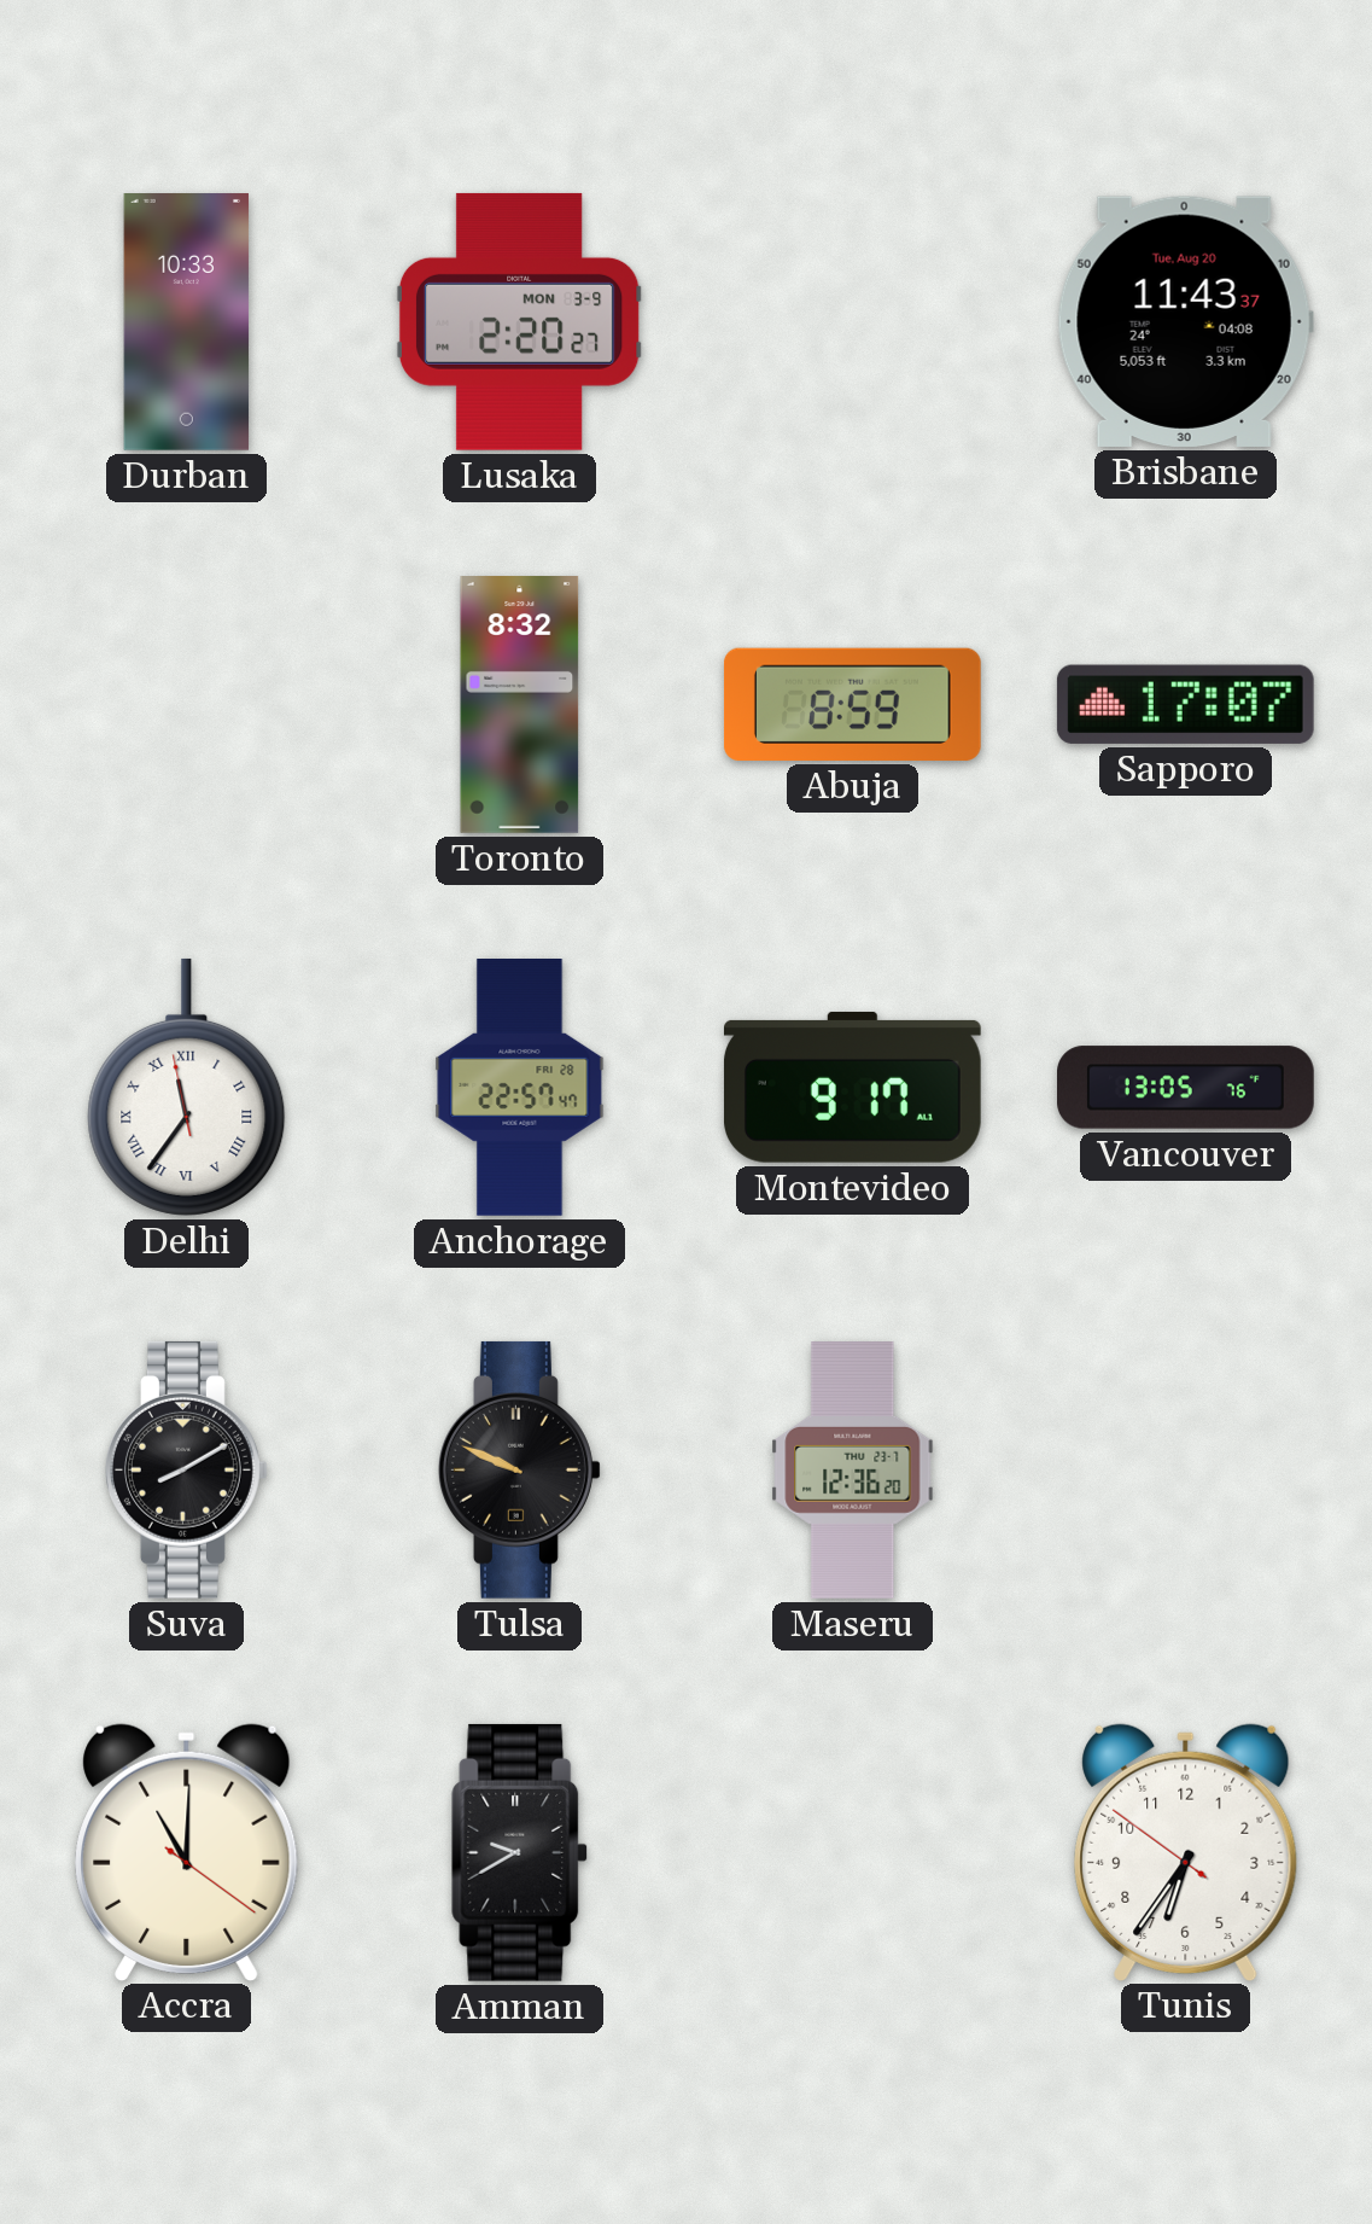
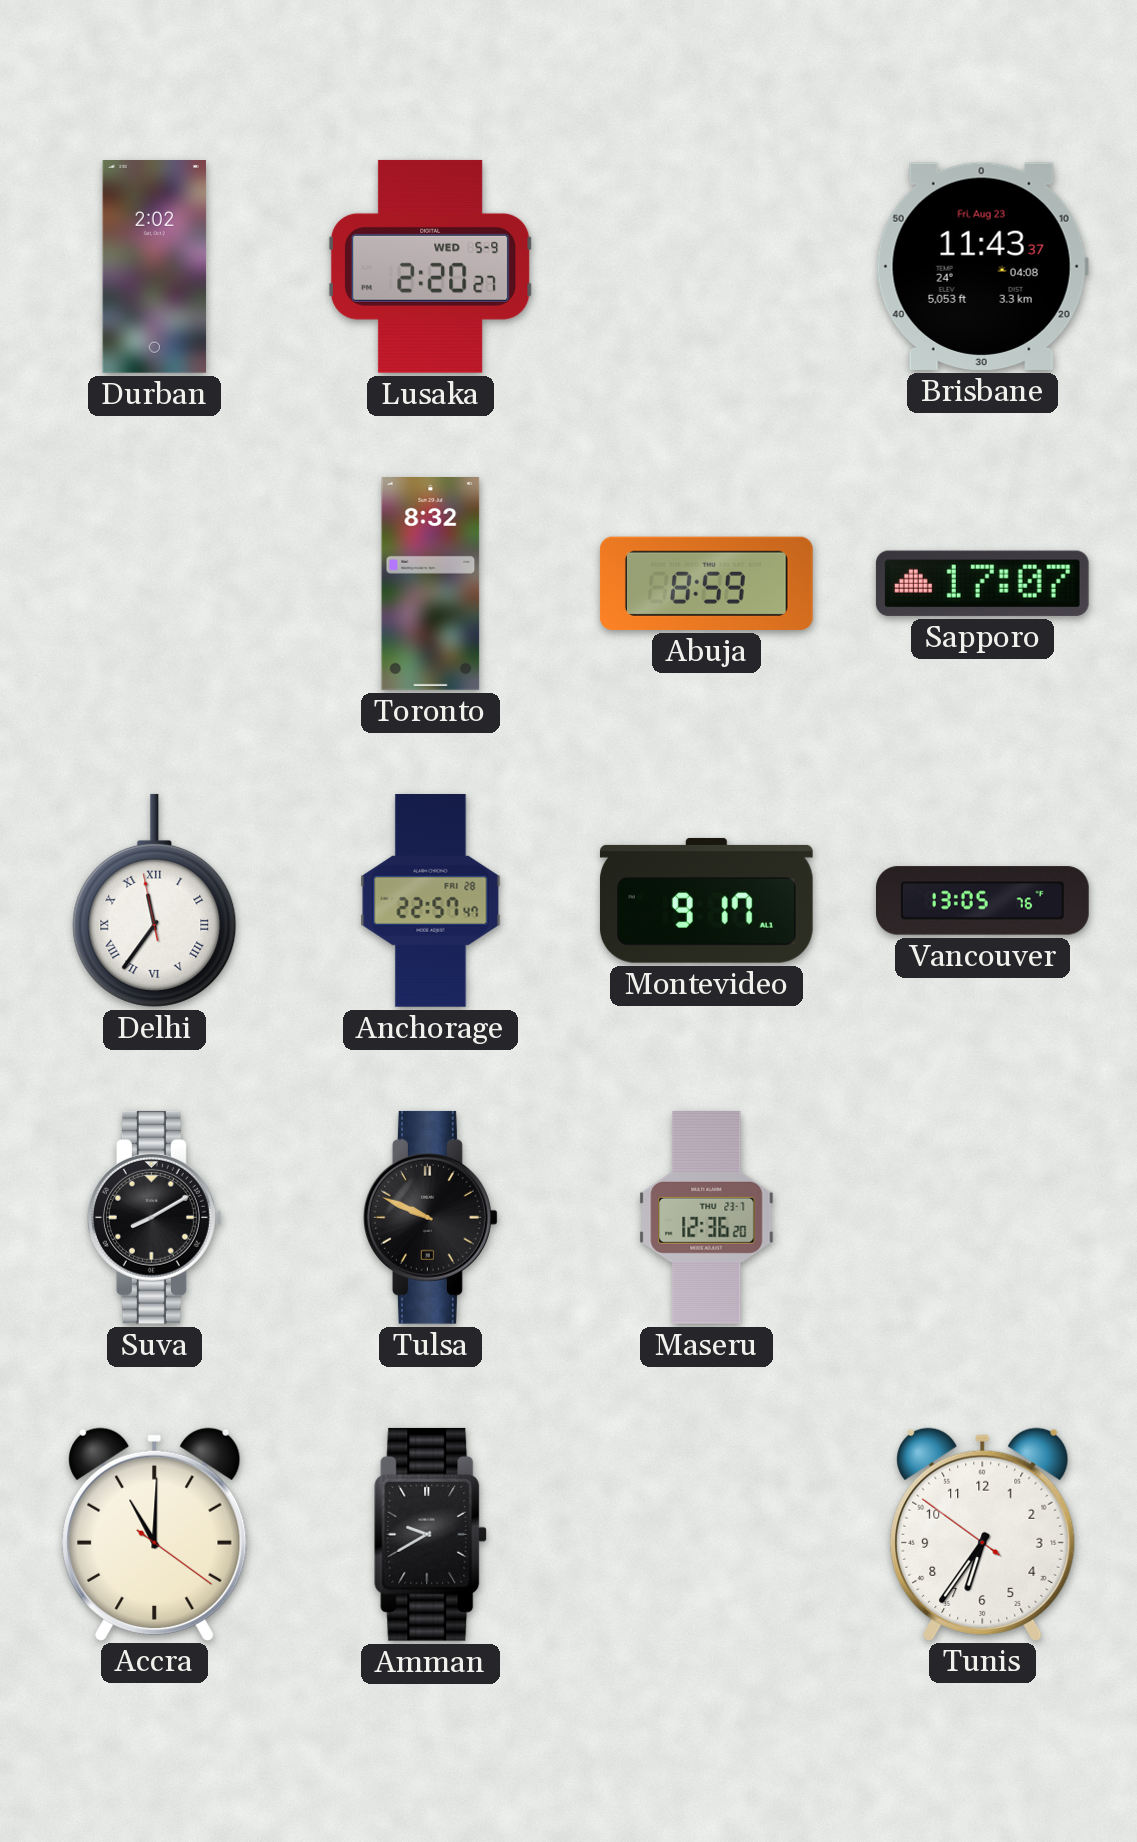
Durban: 10:33 -> 2:02
Lusaka date: MON 3-9 -> WED 5-9
Brisbane date: Tue, Aug 20 -> Fri, Aug 23
